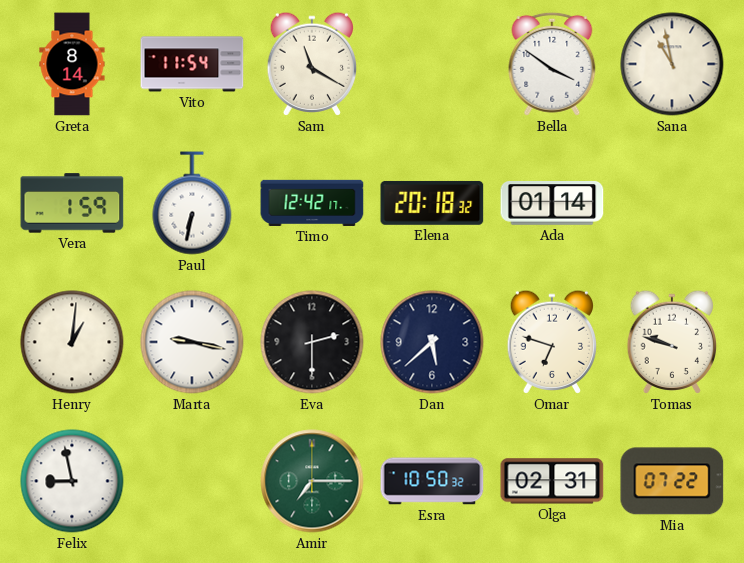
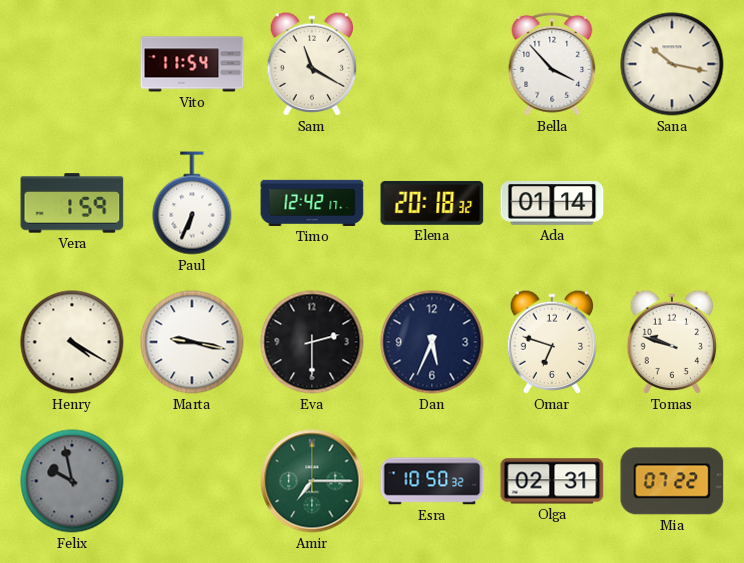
Greta: 8:14 -> none
Bella: 3:51 -> 3:53
Sana: 10:58 -> 10:17
Paul: 6:32 -> 6:34
Henry: 1:01 -> 4:20
Dan: 5:38 -> 5:34
Felix: 8:58 -> 9:58
Felix dial: white -> grey
